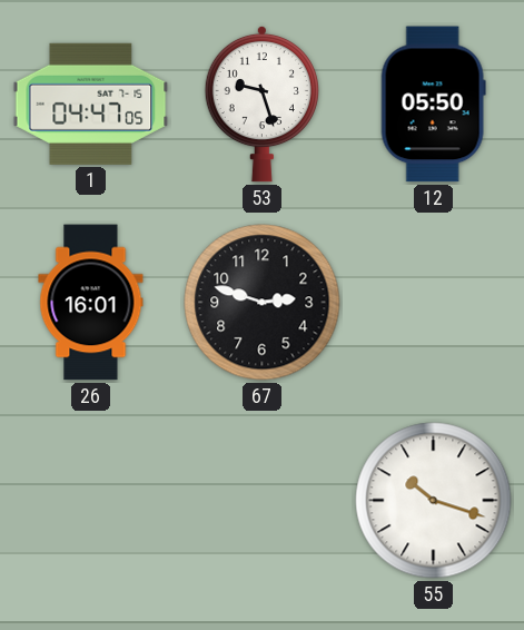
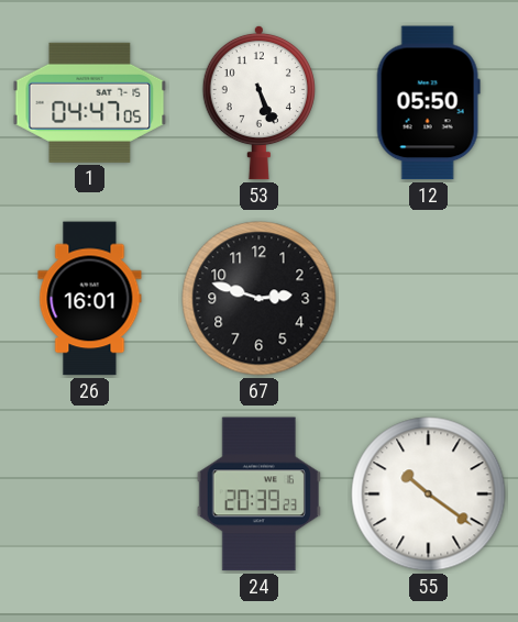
53: 9:27 -> 5:26
24: none -> 20:39
55: 10:18 -> 10:21
